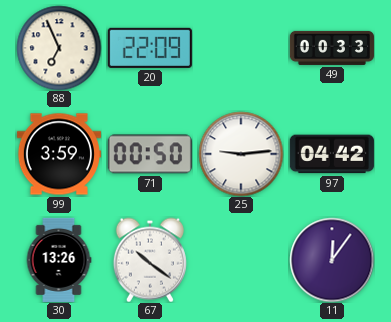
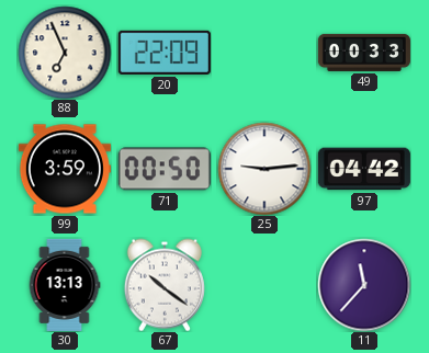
30: 13:26 -> 13:13
11: 12:06 -> 11:37
